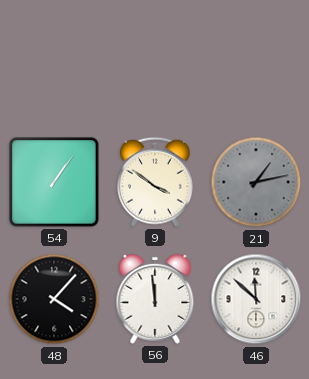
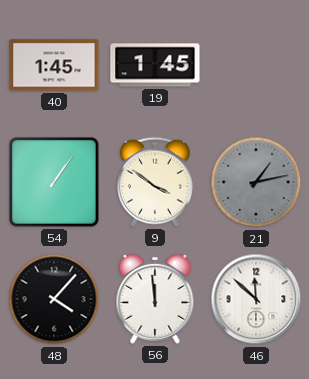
40: none -> 1:45
19: none -> 1:45
